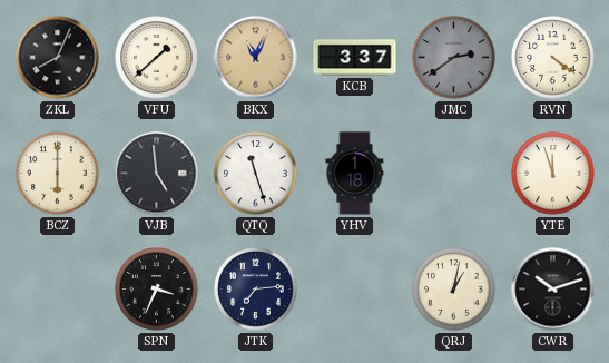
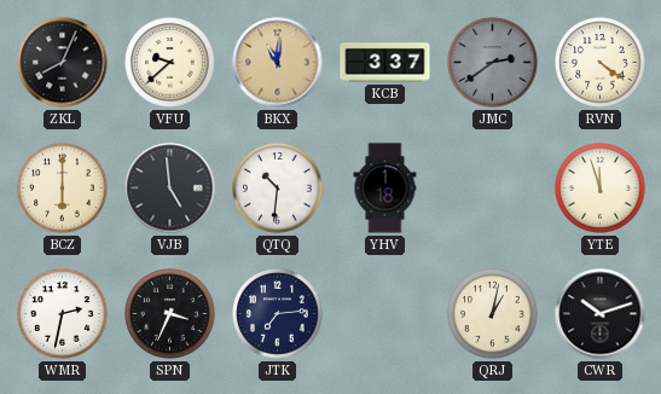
VFU: 1:38 -> 9:38
BKX: 11:04 -> 11:01
QTQ: 11:27 -> 10:31
WMR: none -> 2:32
